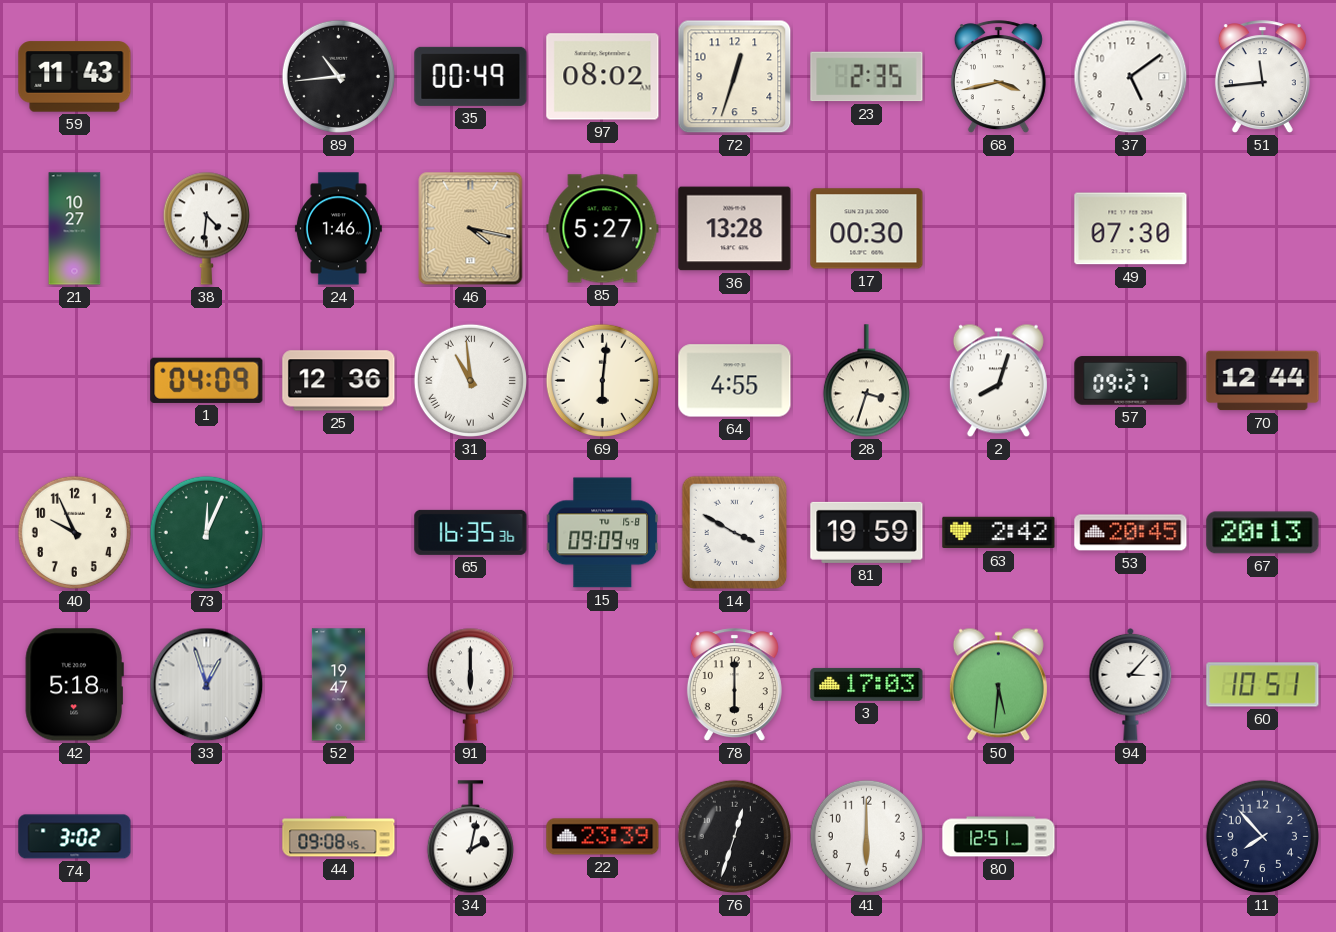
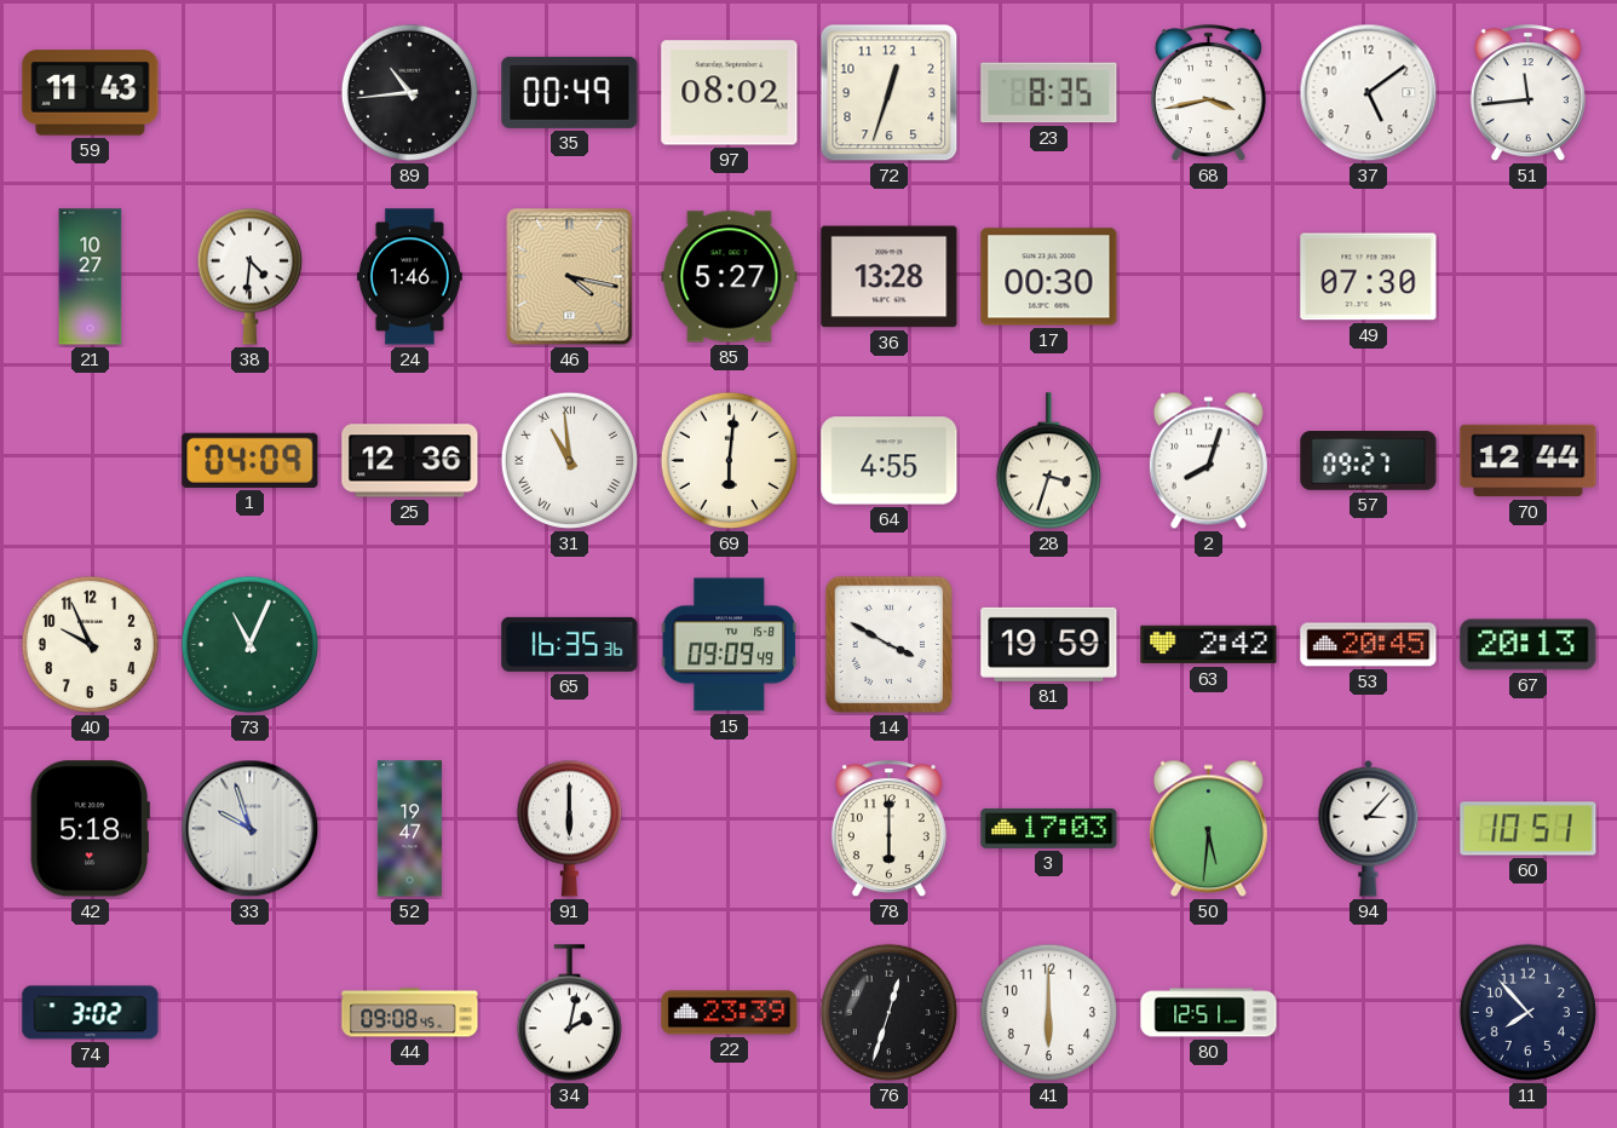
23: 2:35 -> 8:35
73: 12:04 -> 11:04
33: 12:57 -> 9:57
